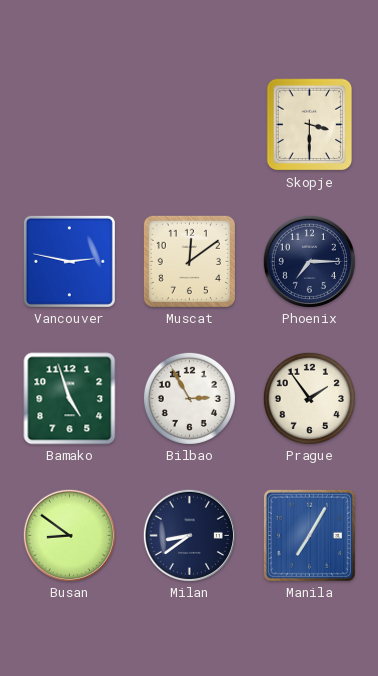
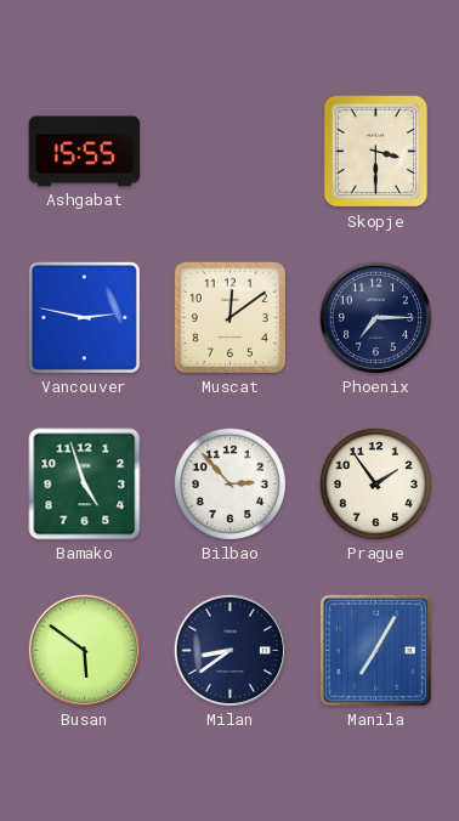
Ashgabat: none -> 15:55
Bilbao: 2:55 -> 2:53
Busan: 8:51 -> 5:51
